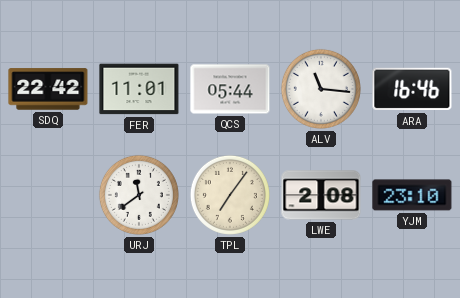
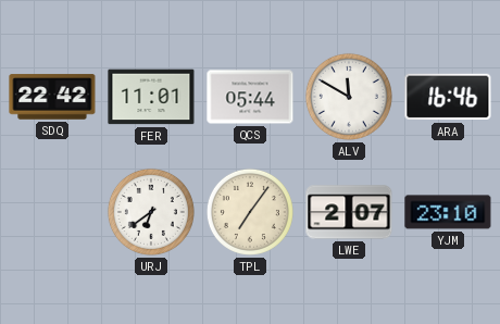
ALV: 11:16 -> 11:50
URJ: 11:39 -> 6:39
LWE: 2:08 -> 2:07
